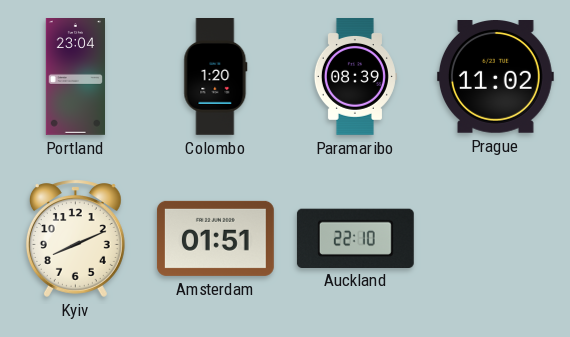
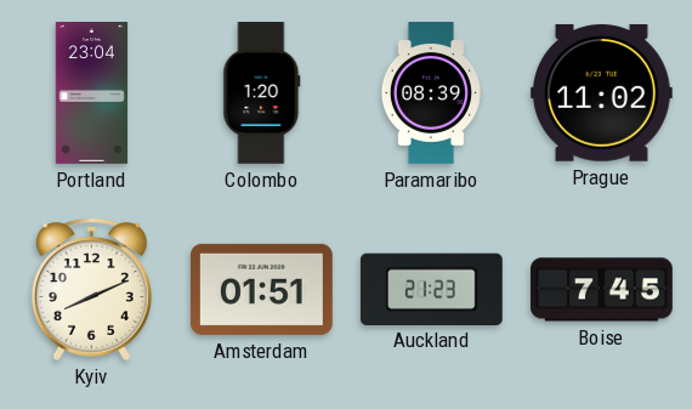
Auckland: 22:10 -> 21:23
Boise: none -> 7:45
